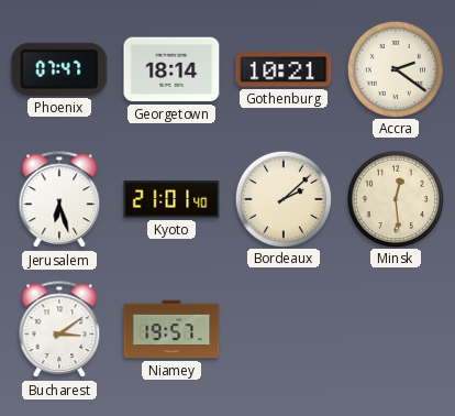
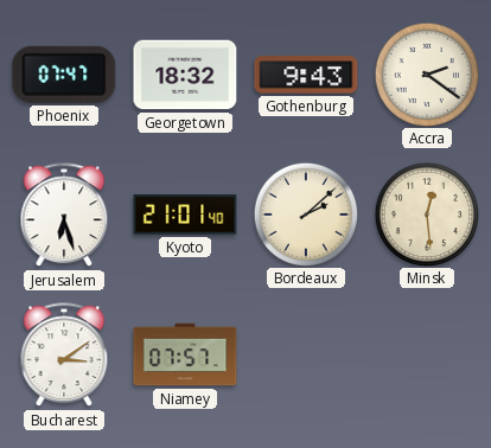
Georgetown: 18:14 -> 18:32
Gothenburg: 10:21 -> 9:43
Niamey: 19:57 -> 07:57
